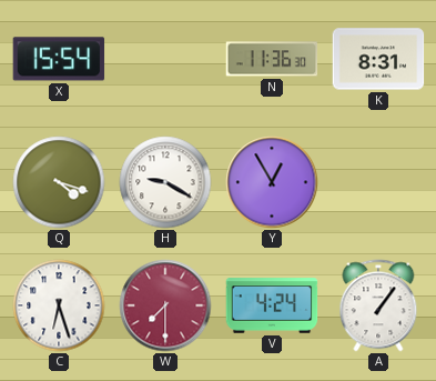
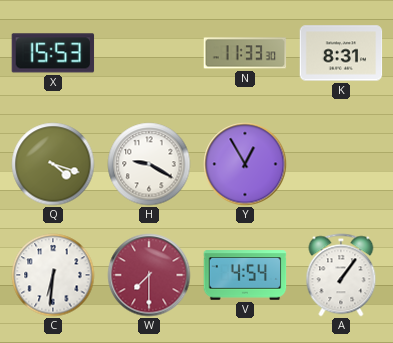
X: 15:54 -> 15:53
N: 11:36 -> 11:33
C: 6:27 -> 6:31
V: 4:24 -> 4:54
